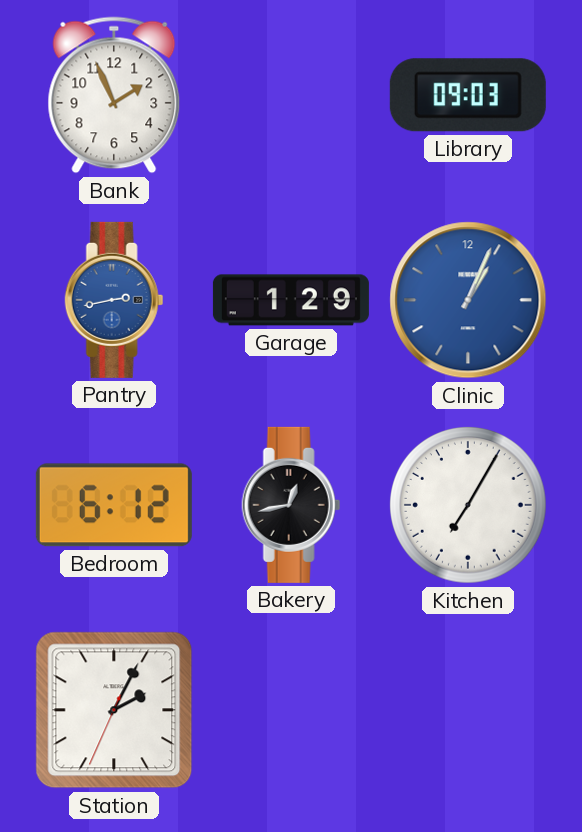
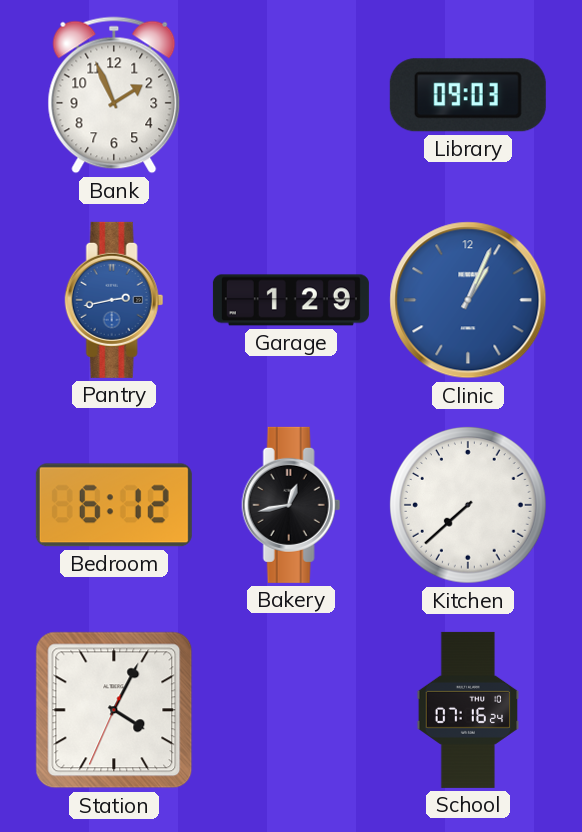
Kitchen: 7:05 -> 7:38
Station: 2:04 -> 4:04
School: none -> 07:16
